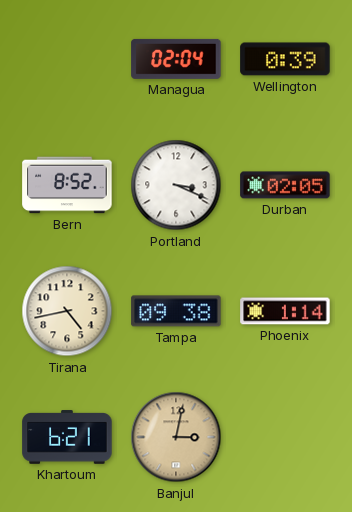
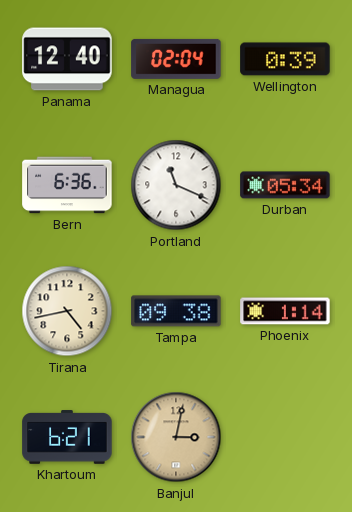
Panama: none -> 12:40
Bern: 8:52 -> 6:36
Portland: 3:19 -> 11:19
Durban: 02:05 -> 05:34
